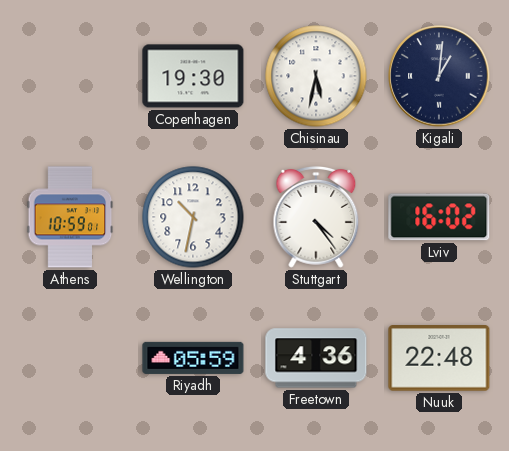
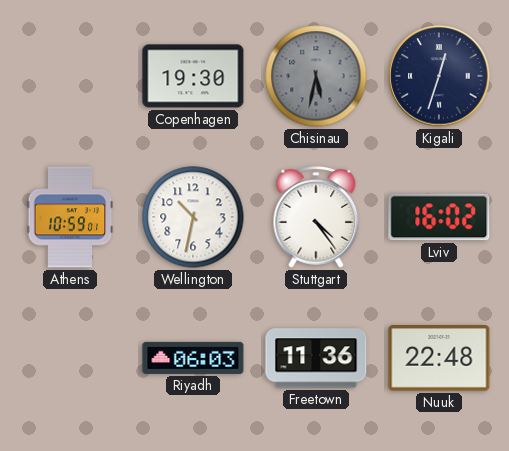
Chisinau dial: white -> grey
Kigali: 1:01 -> 12:33
Riyadh: 05:59 -> 06:03
Freetown: 4:36 -> 11:36
